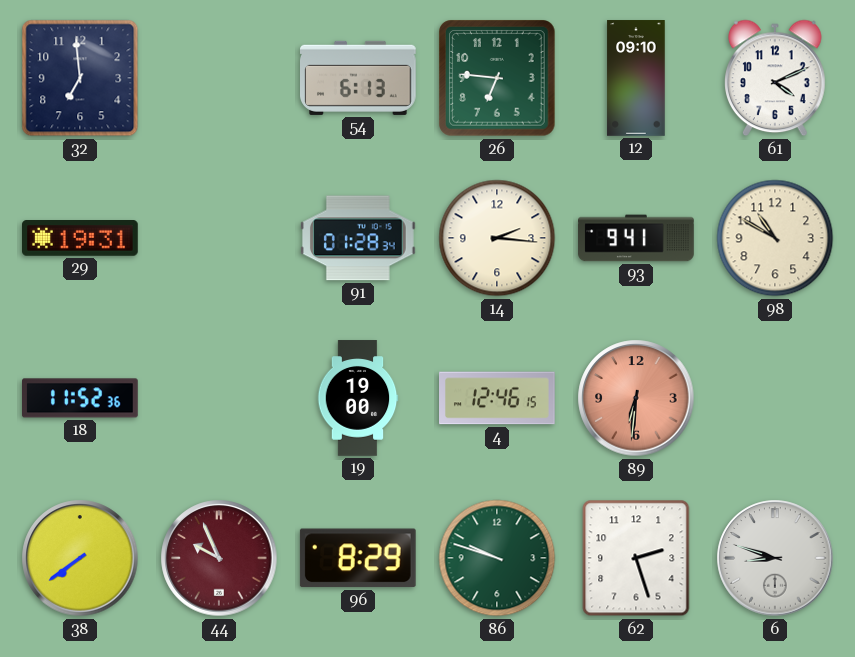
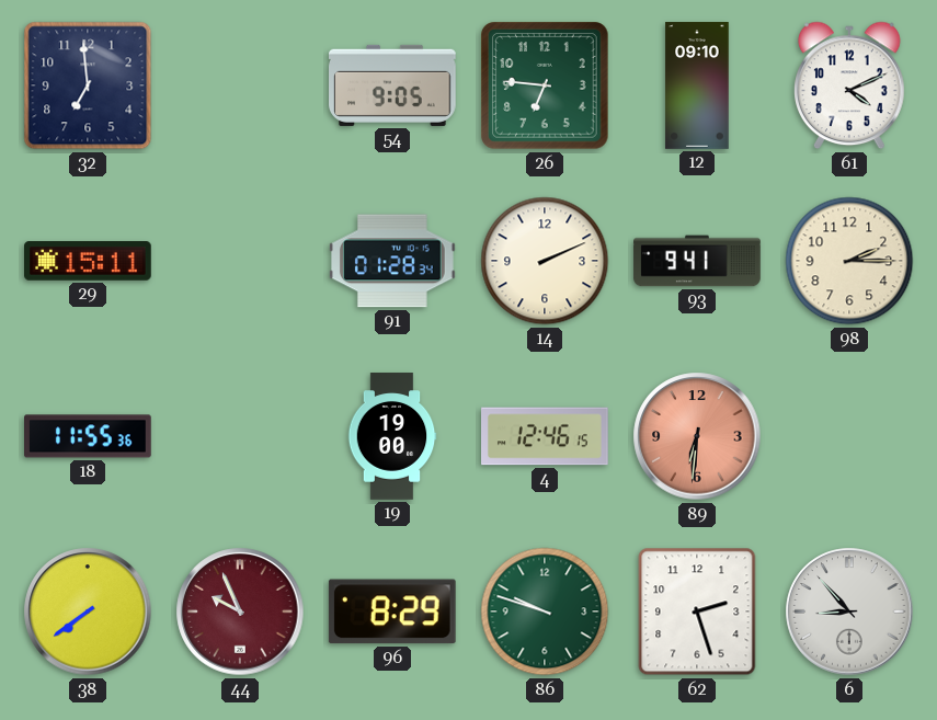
54: 6:13 -> 9:05
29: 19:31 -> 15:11
14: 2:16 -> 2:11
98: 10:50 -> 2:15
18: 11:52 -> 11:55
6: 8:48 -> 8:53
